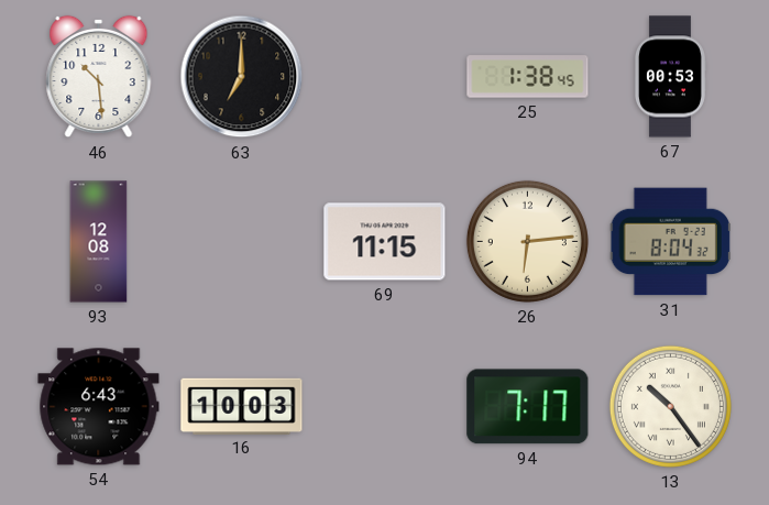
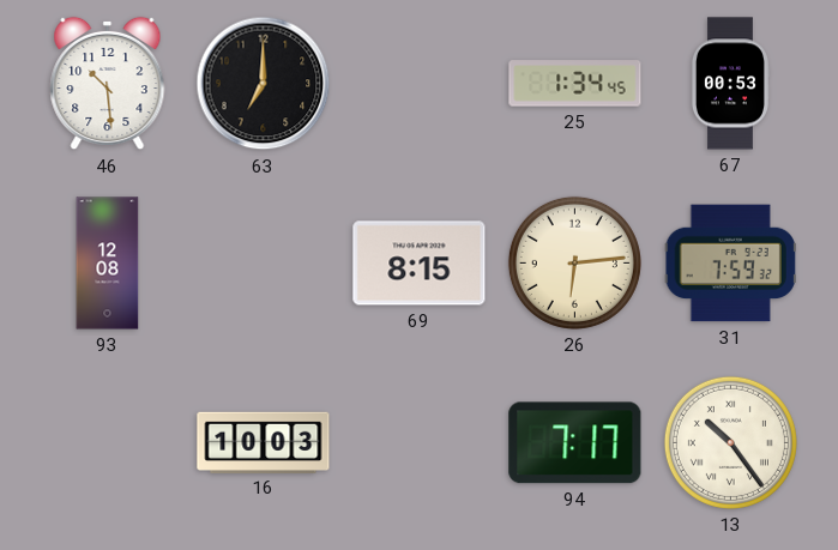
25: 1:38 -> 1:34
69: 11:15 -> 8:15
31: 8:04 -> 7:59
54: 6:43 -> none
